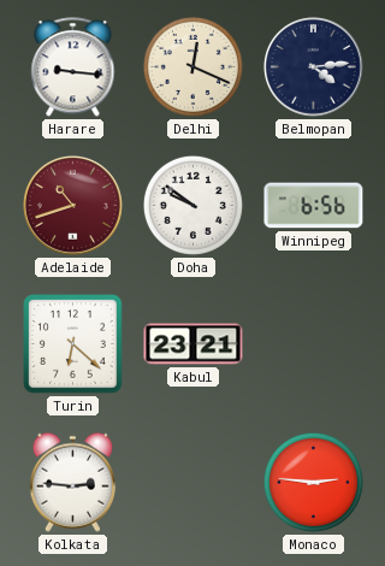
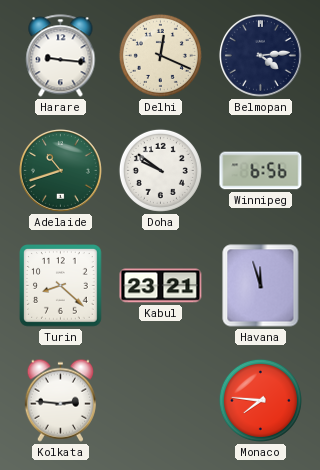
Adelaide dial: burgundy -> green
Turin: 6:22 -> 8:22
Havana: none -> 11:57
Monaco: 2:46 -> 7:46
